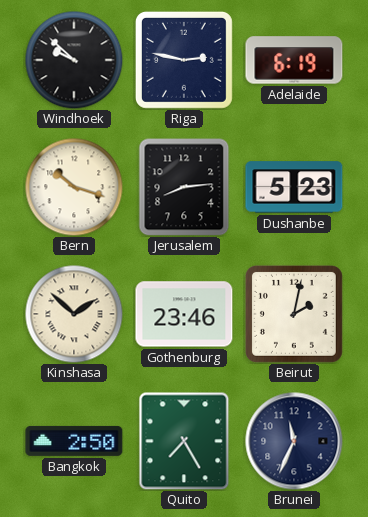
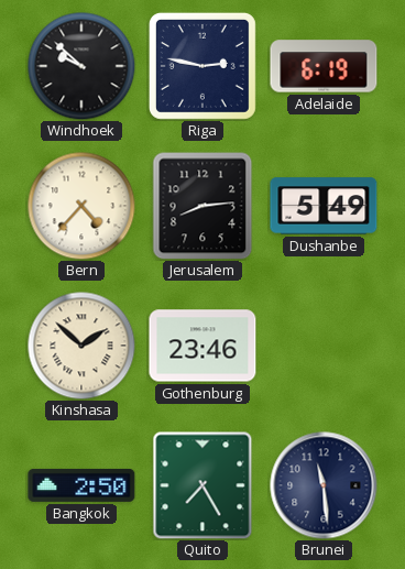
Bern: 10:18 -> 4:37
Dushanbe: 5:23 -> 5:49
Beirut: 2:02 -> none
Brunei: 11:34 -> 11:29
